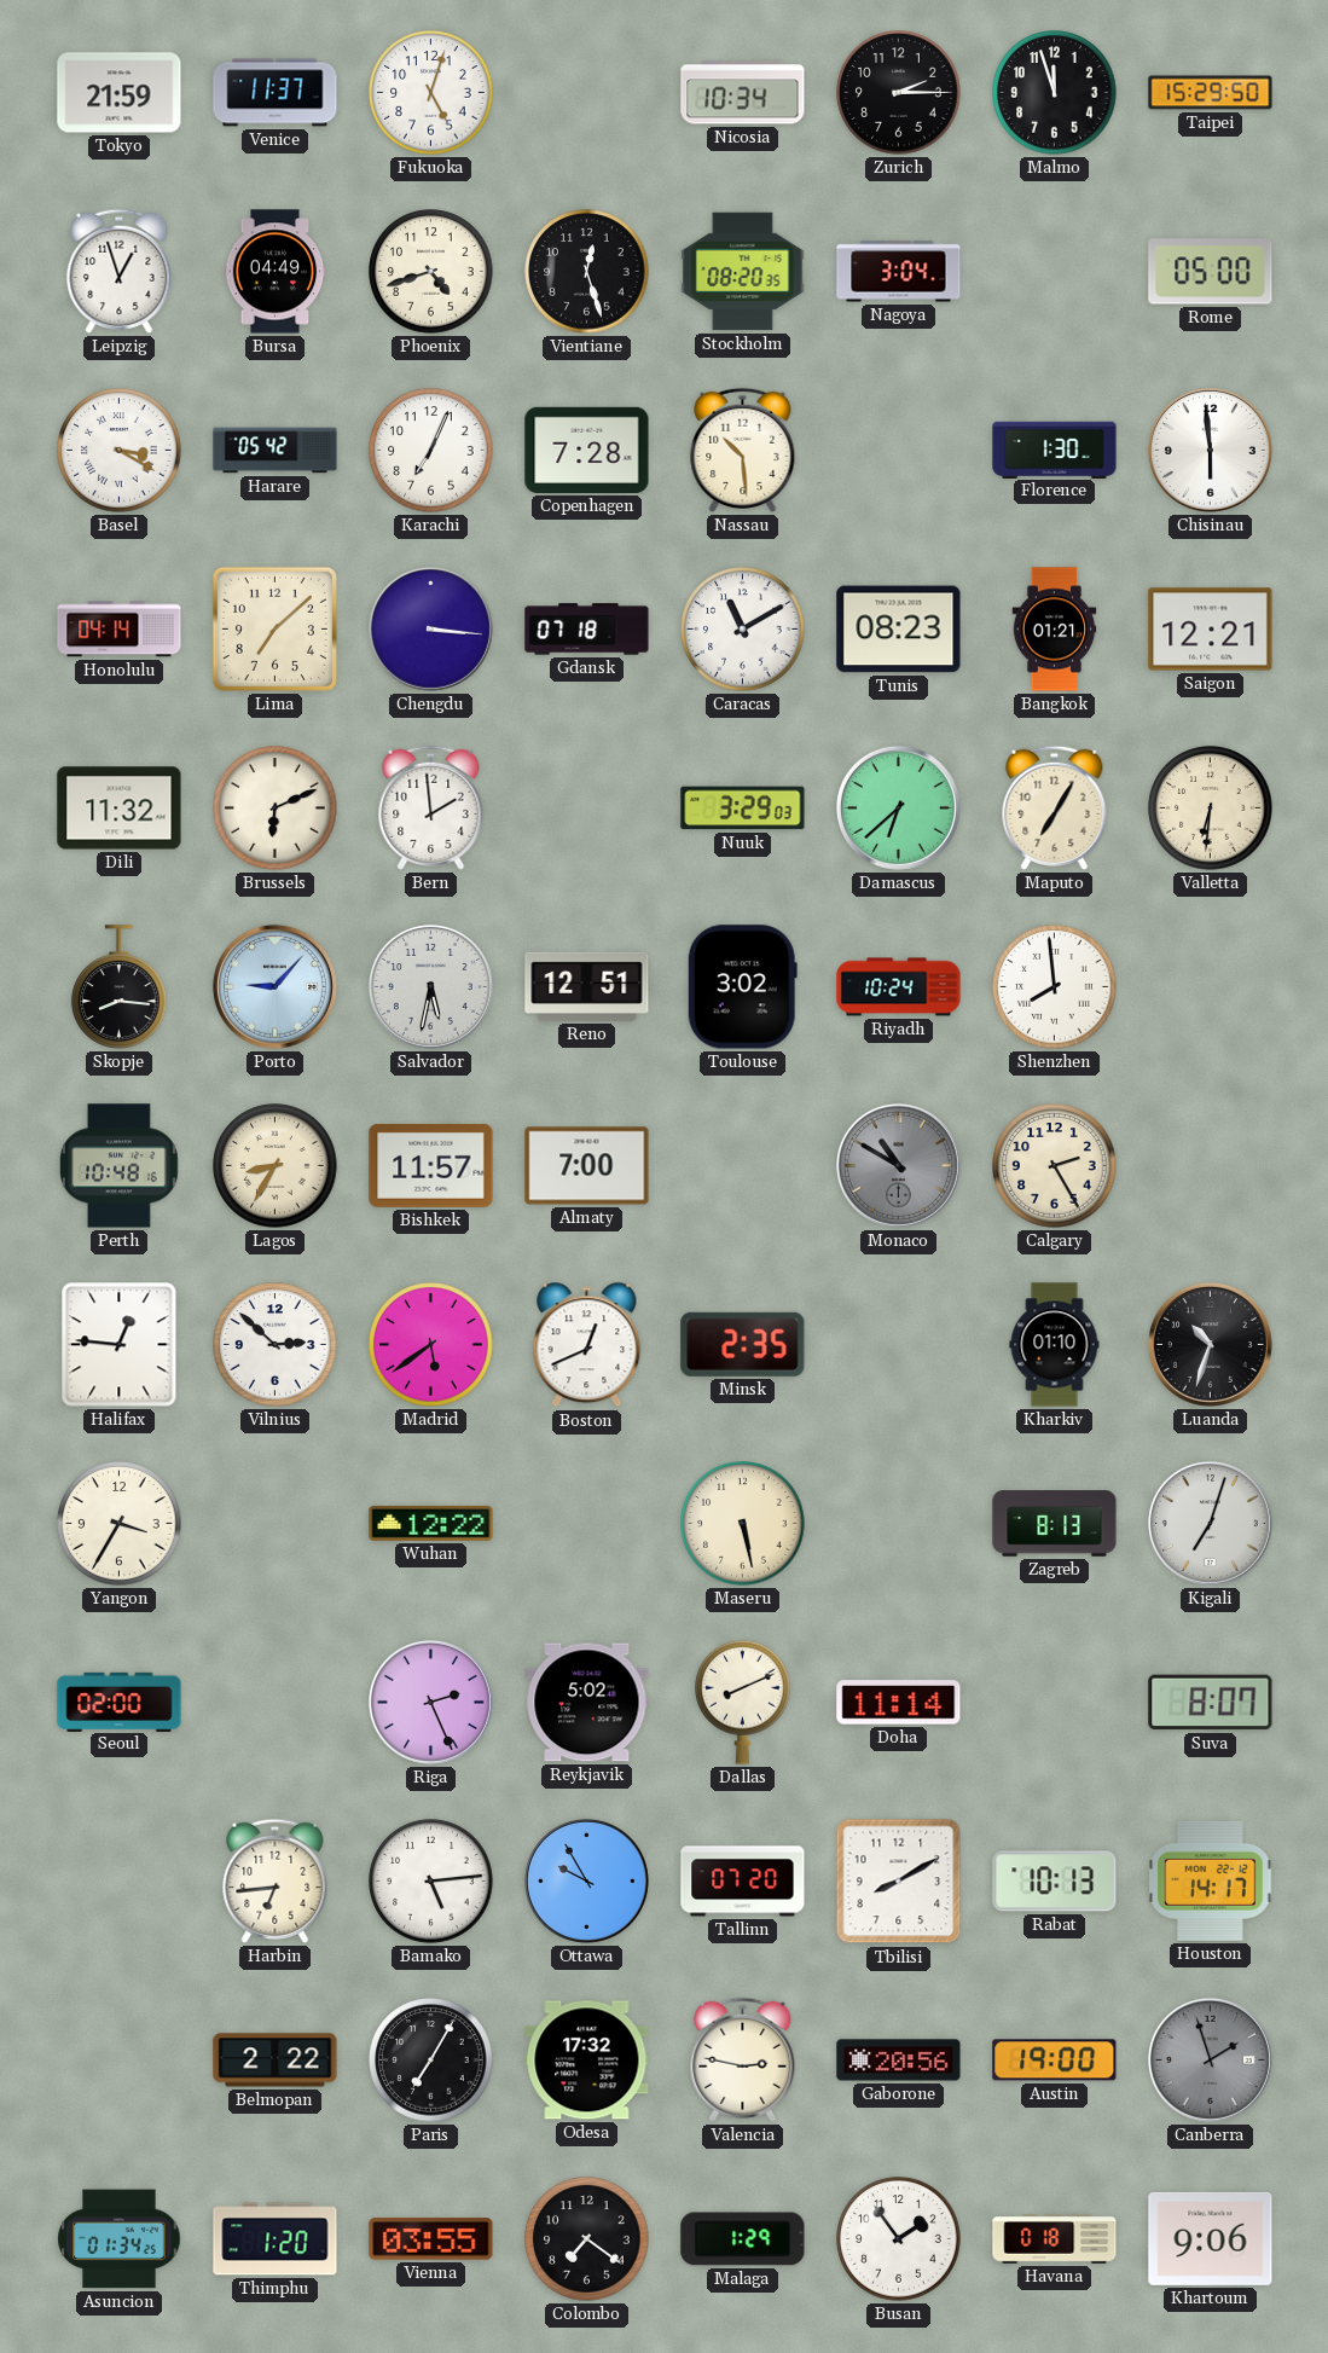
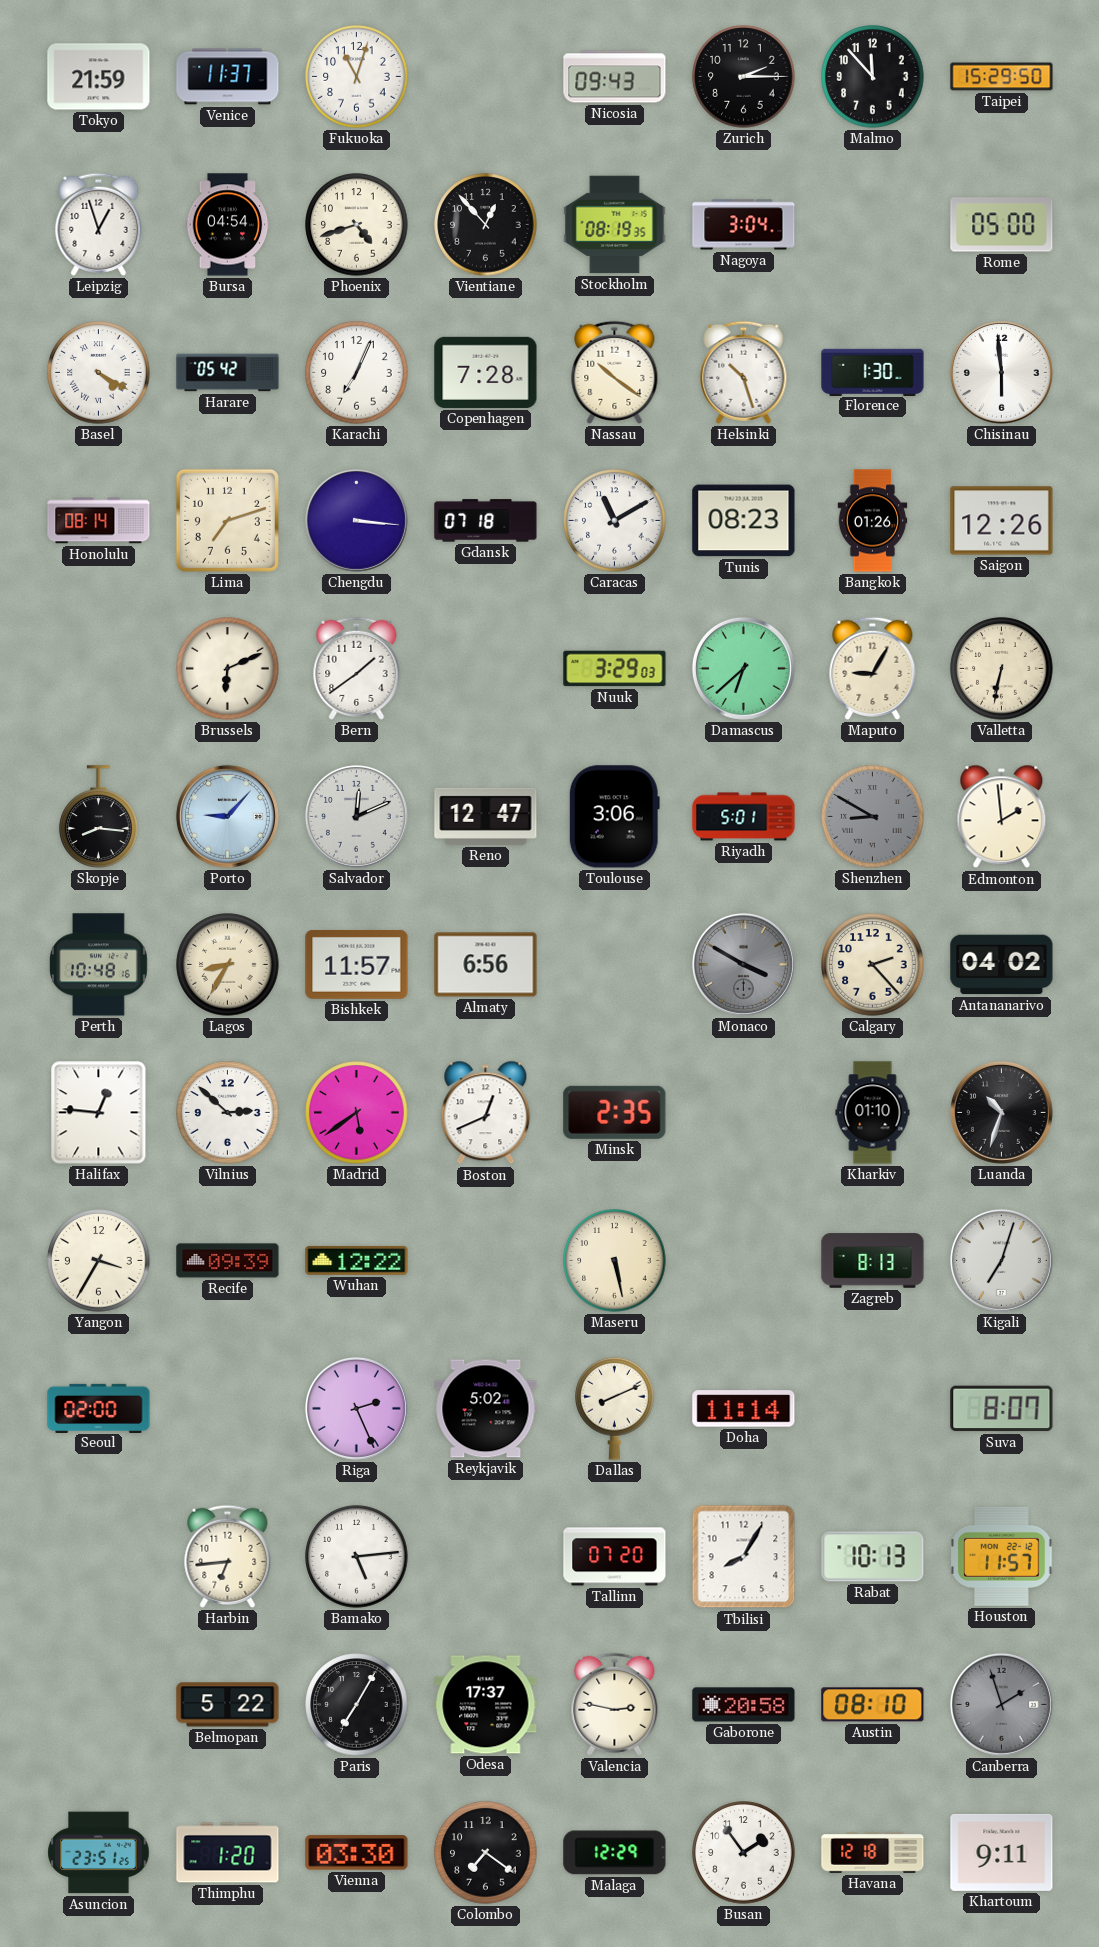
Fukuoka: 5:03 -> 11:03
Nicosia: 10:34 -> 09:43
Malmo: 11:57 -> 11:53
Bursa: 04:49 -> 04:54
Vientiane: 12:27 -> 12:53
Stockholm: 08:20 -> 08:19
Basel: 3:20 -> 4:20
Nassau: 10:29 -> 10:21
Helsinki: none -> 10:27
Honolulu: 04:14 -> 08:14
Lima: 7:08 -> 7:12
Bangkok: 01:21 -> 01:26
Saigon: 12:21 -> 12:26
Dili: 11:32 -> none
Bern: 1:59 -> 1:39
Maputo: 7:05 -> 9:05
Valletta: 6:31 -> 6:32
Salvador: 5:32 -> 12:11
Reno: 12:51 -> 12:47
Toulouse: 3:02 -> 3:06
Riyadh: 10:24 -> 5:01
Shenzhen: 7:59 -> 8:50
Shenzhen dial: white -> grey
Edmonton: none -> 1:59
Almaty: 7:00 -> 6:56
Monaco: 10:50 -> 3:50
Calgary: 2:25 -> 2:23
Antananarivo: none -> 04:02
Recife: none -> 09:39
Ottawa: 9:55 -> none
Tbilisi: 8:10 -> 8:05
Houston: 14:17 -> 11:57
Belmopan: 2:22 -> 5:22
Odesa: 17:32 -> 17:37
Gaborone: 20:56 -> 20:58
Austin: 19:00 -> 08:10
Asuncion: 01:34 -> 23:51
Vienna: 03:55 -> 03:30
Malaga: 1:29 -> 12:29
Havana: 0:18 -> 12:18
Khartoum: 9:06 -> 9:11
